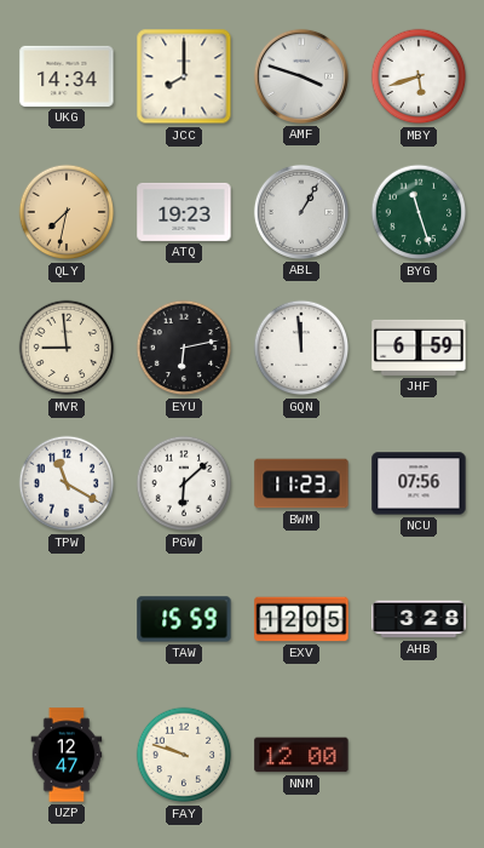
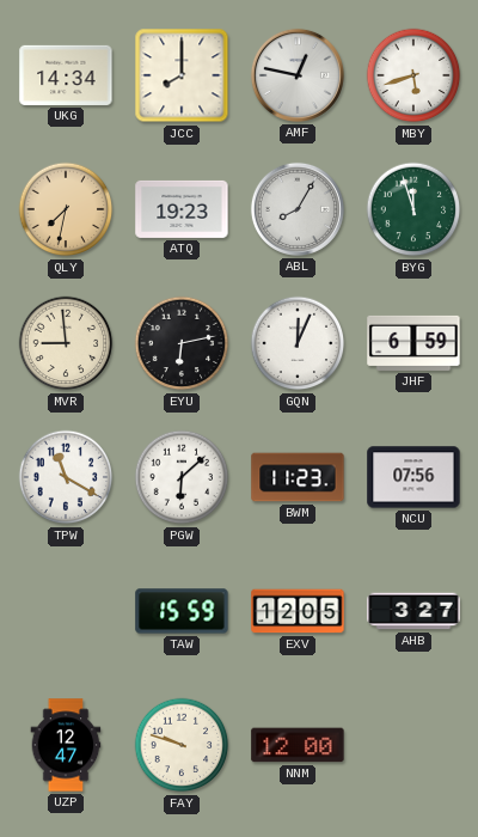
AMF: 3:48 -> 12:47
ABL: 1:05 -> 8:05
BYG: 11:27 -> 11:57
GQN: 11:59 -> 12:04
AHB: 3:28 -> 3:27
